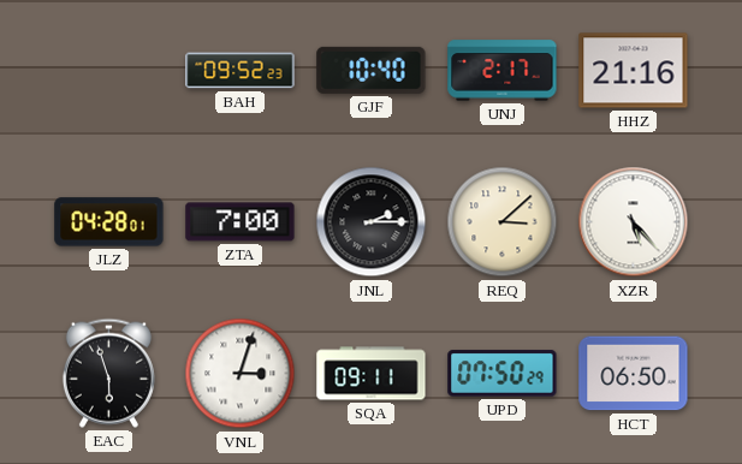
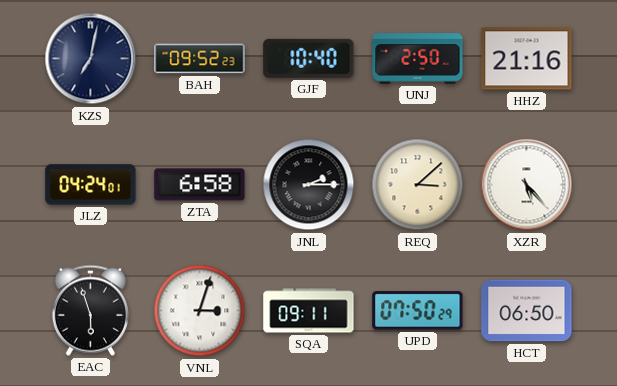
KZS: none -> 7:02
UNJ: 2:17 -> 2:50
JLZ: 04:28 -> 04:24
ZTA: 7:00 -> 6:58
